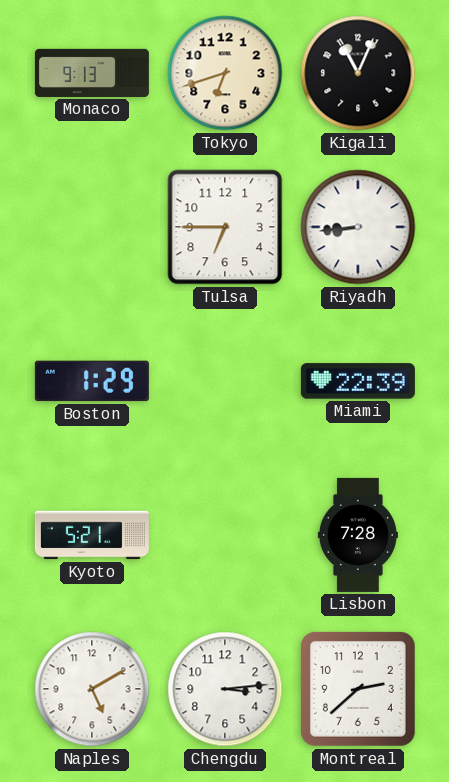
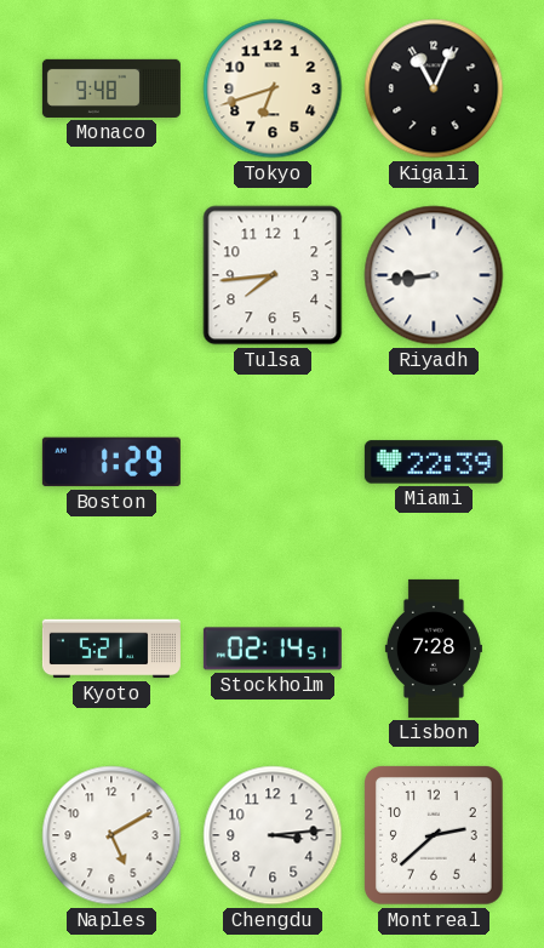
Monaco: 9:13 -> 9:48
Tulsa: 6:45 -> 7:44
Stockholm: none -> 02:14
